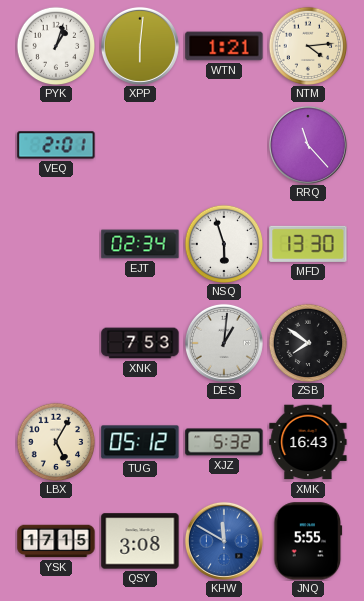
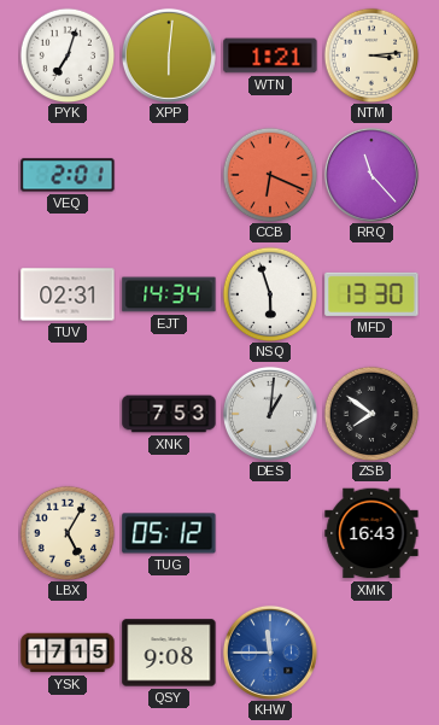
PYK: 1:03 -> 7:03
NTM: 4:14 -> 3:14
CCB: none -> 6:19
TUV: none -> 02:31
EJT: 02:34 -> 14:34
XJZ: 5:32 -> none
QSY: 3:08 -> 9:08
KHW: 11:50 -> 11:45
JNQ: 5:55 -> none
